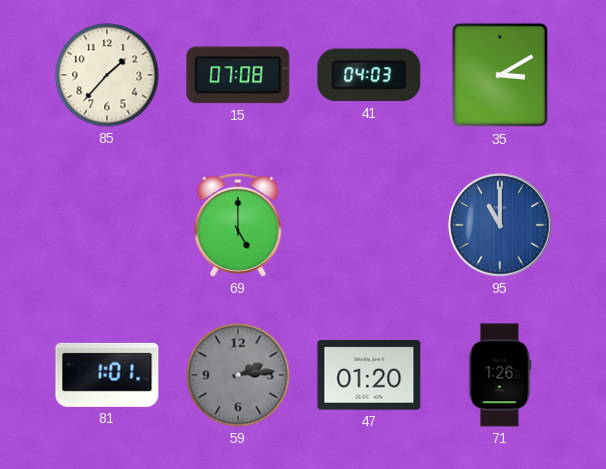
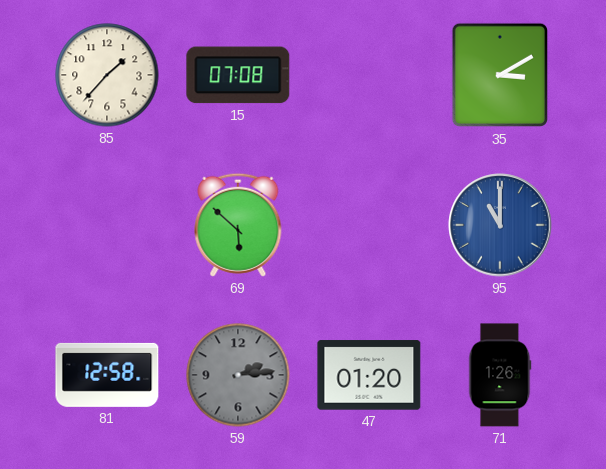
41: 04:03 -> none
69: 5:00 -> 5:52
81: 1:01 -> 12:58
